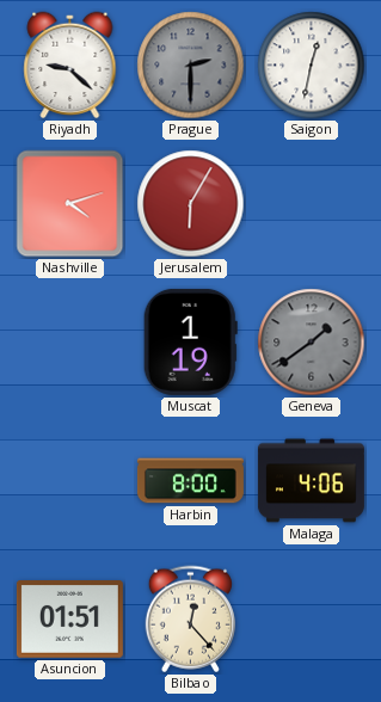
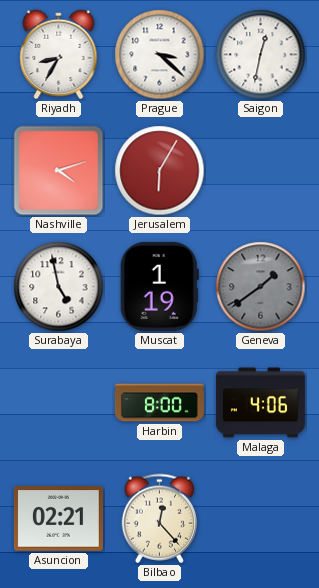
Riyadh: 9:22 -> 8:35
Prague: 2:30 -> 3:22
Prague dial: grey -> white
Surabaya: none -> 4:58
Asuncion: 01:51 -> 02:21
